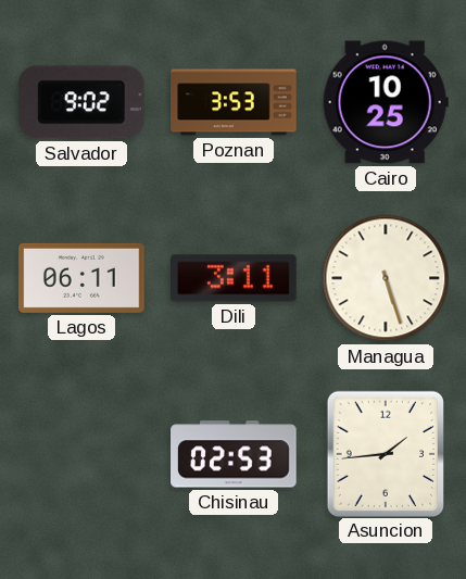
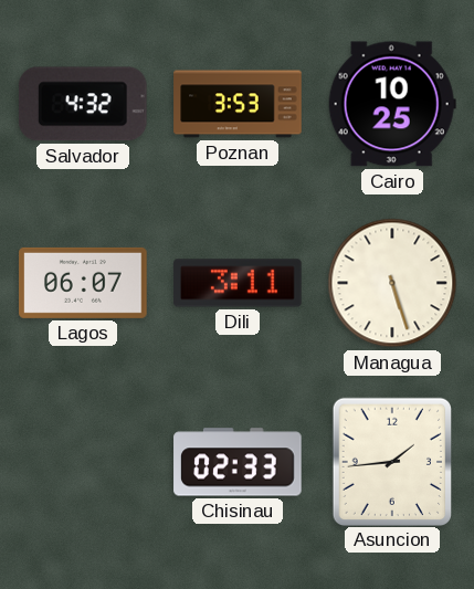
Salvador: 9:02 -> 4:32
Lagos: 06:11 -> 06:07
Chisinau: 02:53 -> 02:33
